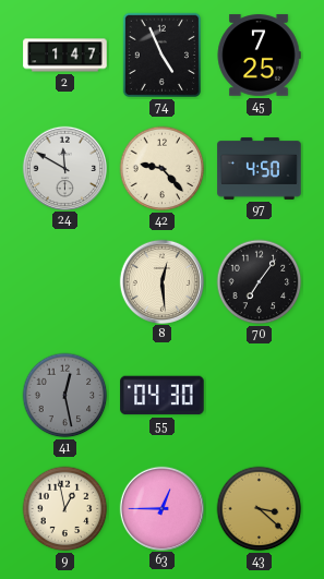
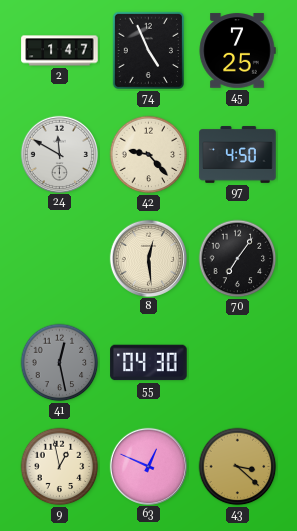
63: 12:45 -> 12:49
